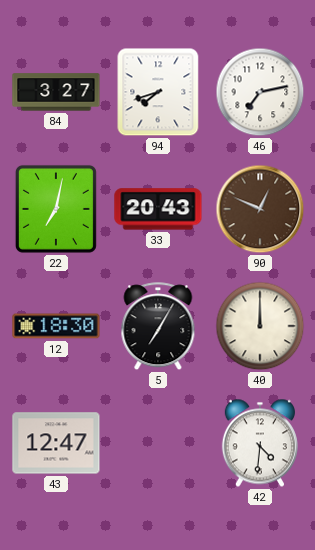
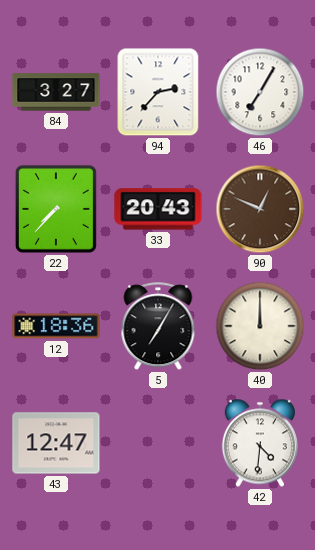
94: 7:42 -> 2:37
46: 7:13 -> 7:05
22: 7:02 -> 7:37
12: 18:30 -> 18:36
